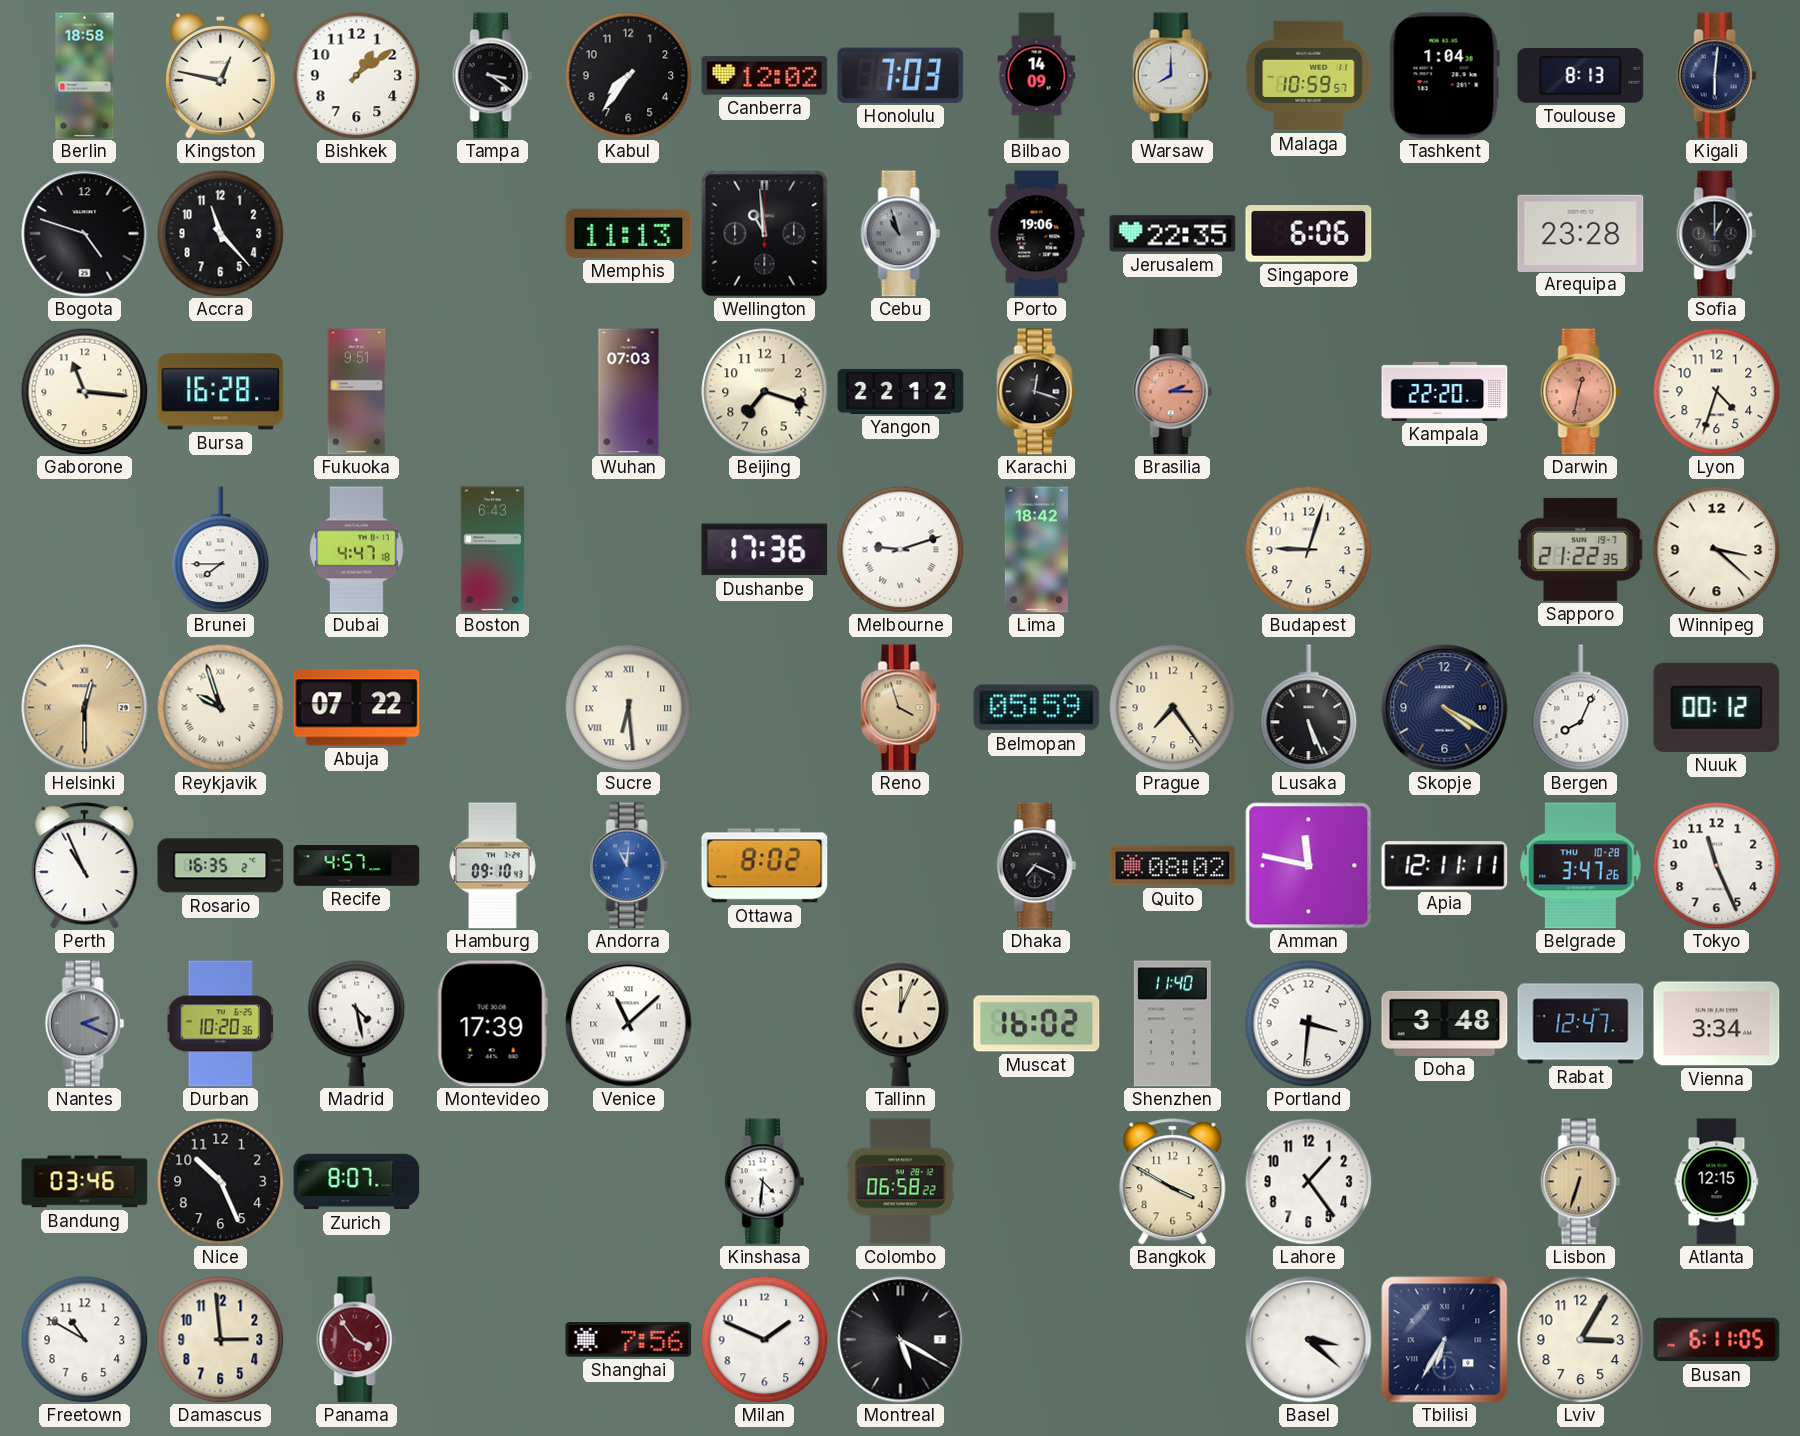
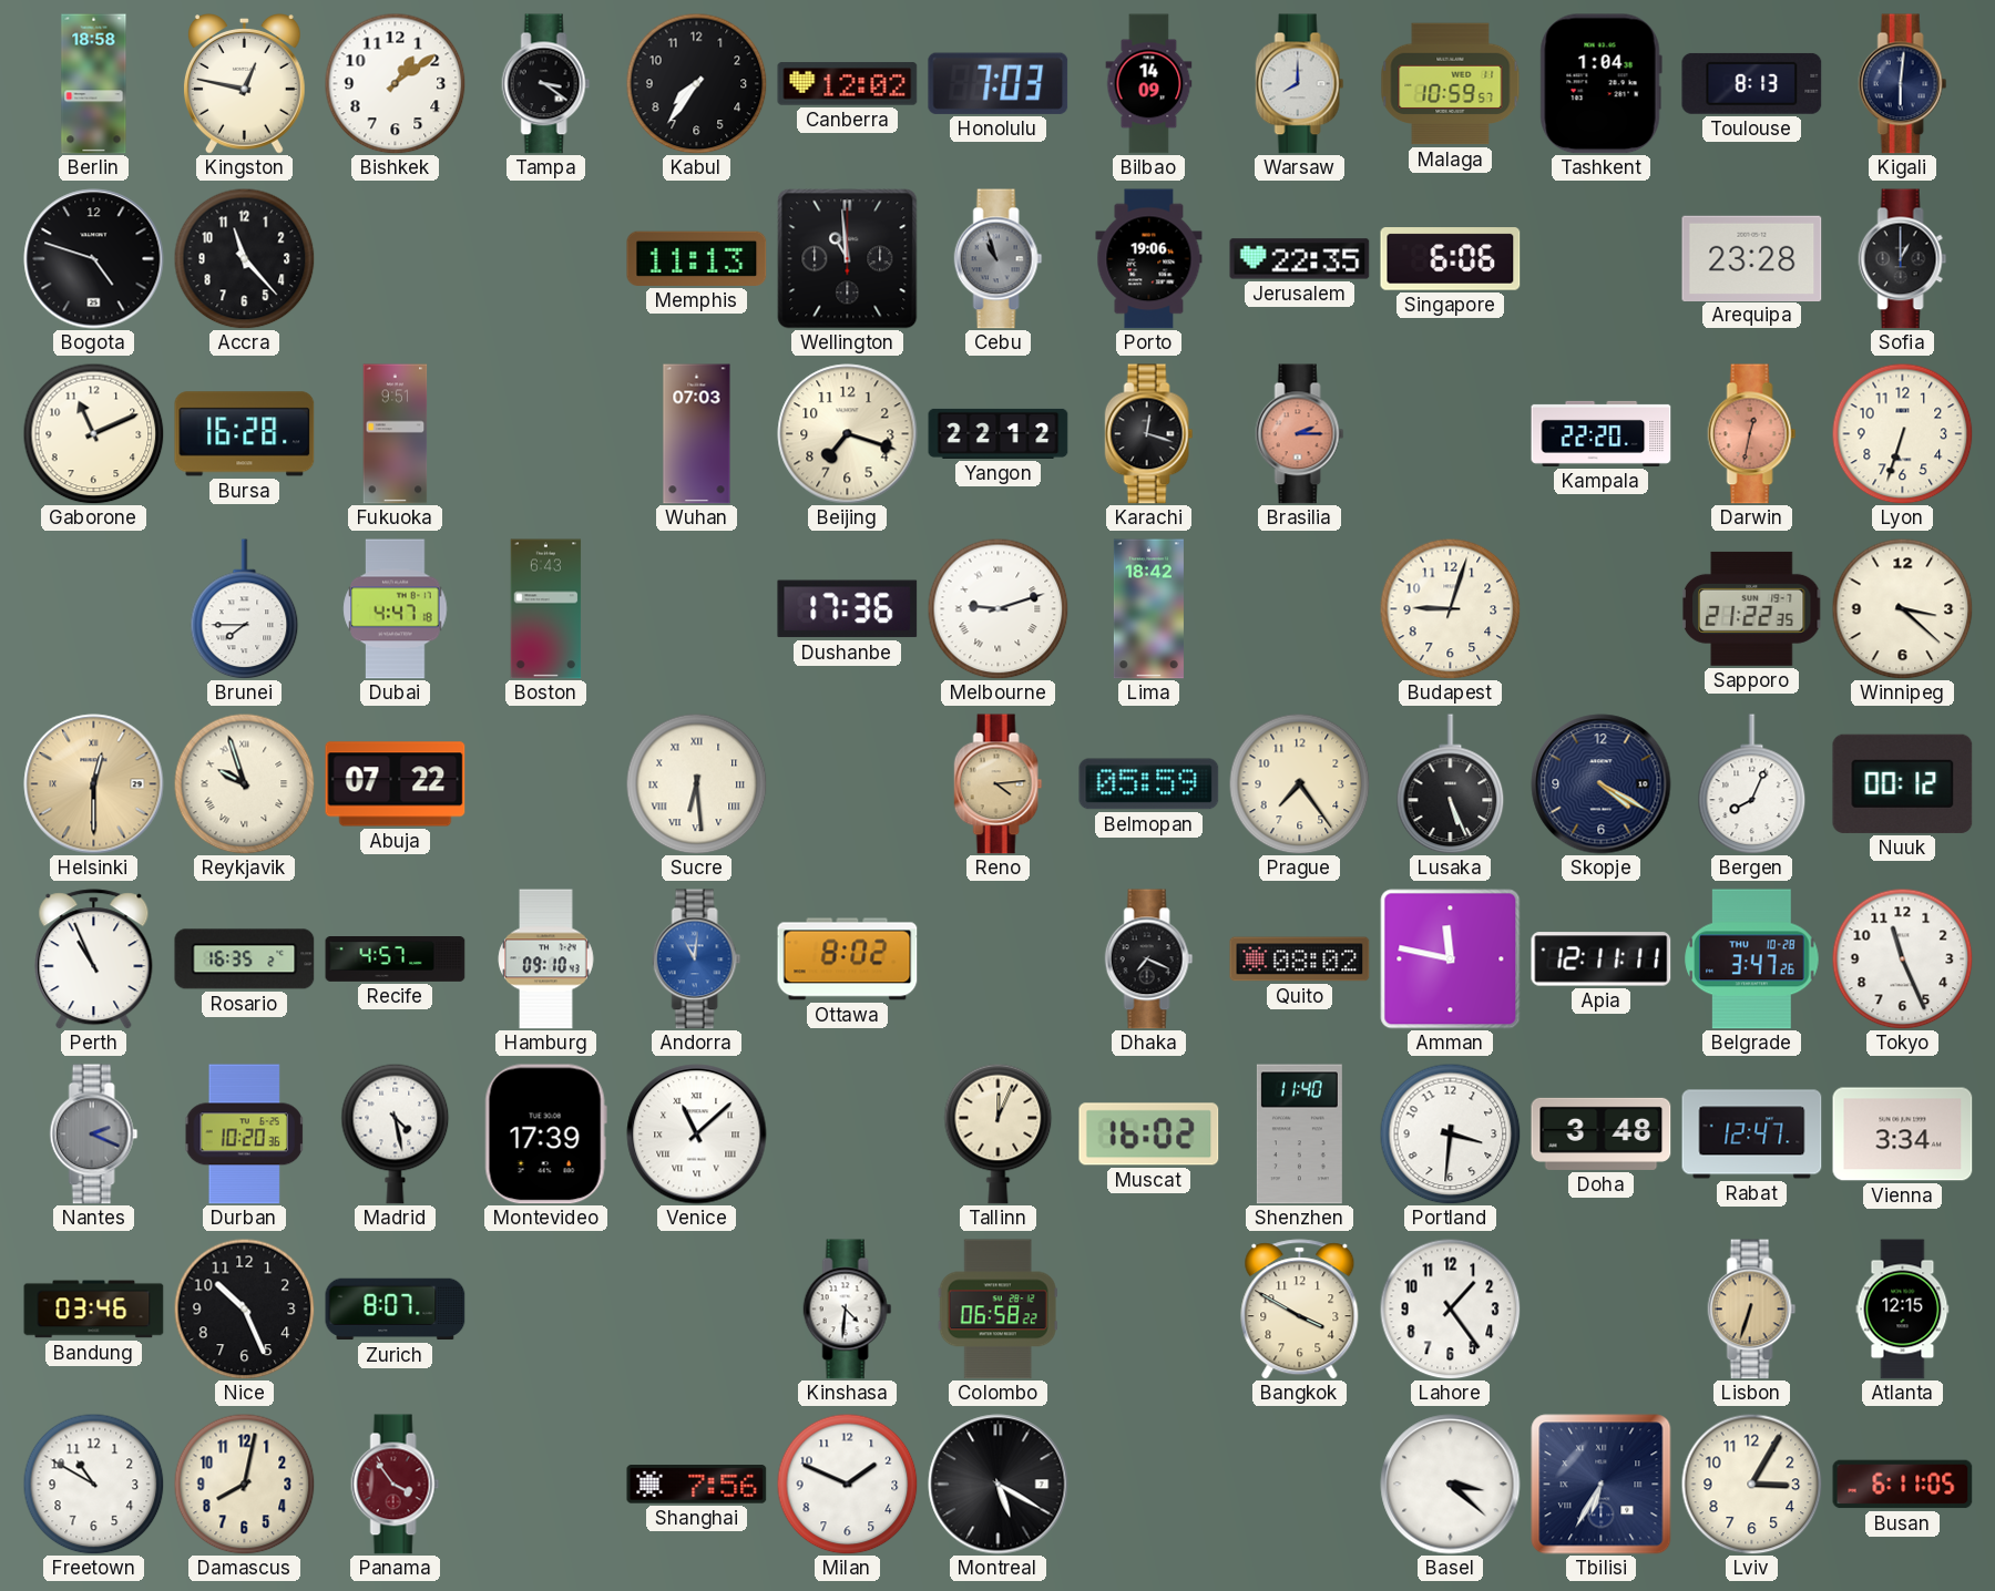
Gaborone: 11:16 -> 11:11
Lyon: 4:33 -> 6:33
Reno: 3:57 -> 4:14
Damascus: 2:59 -> 8:02
